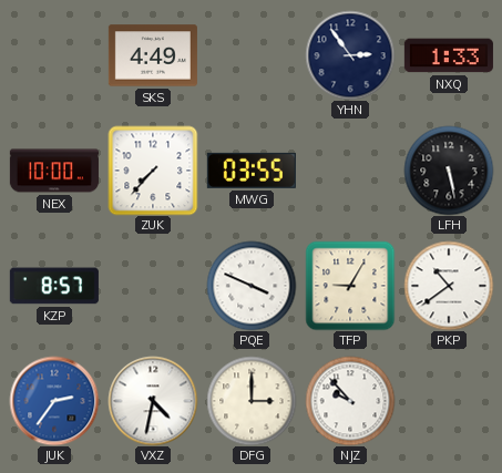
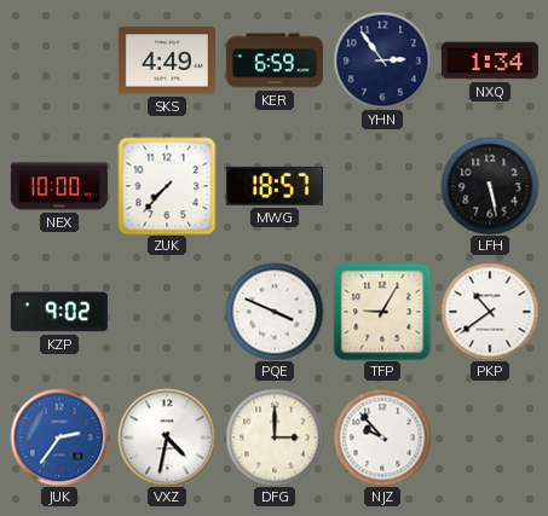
KER: none -> 6:59
NXQ: 1:33 -> 1:34
MWG: 03:55 -> 18:57
KZP: 8:57 -> 9:02
